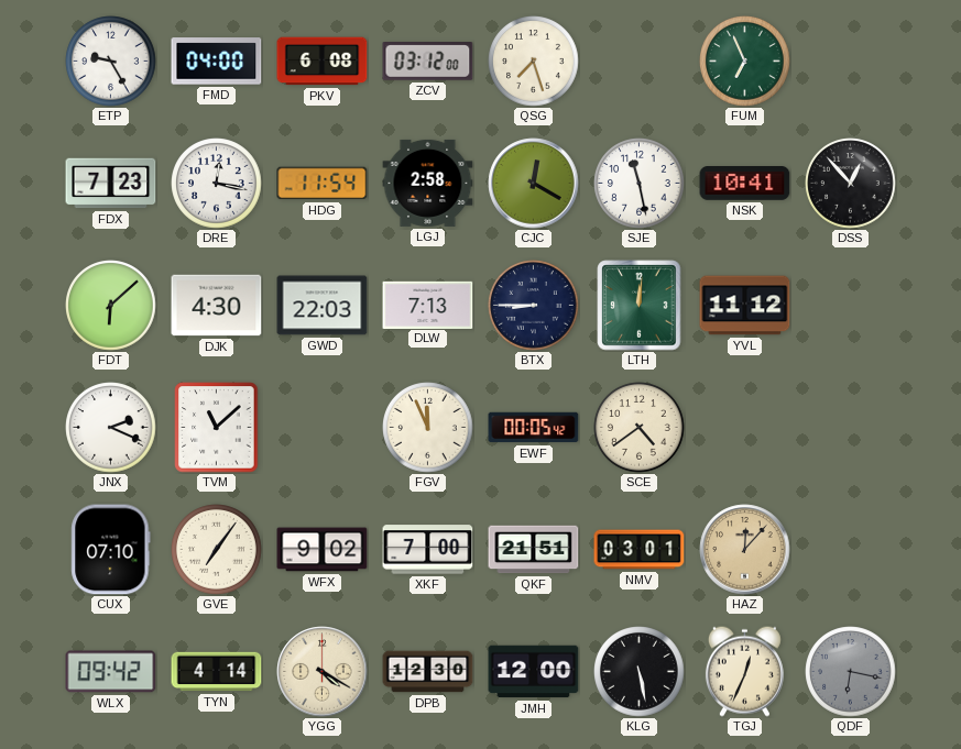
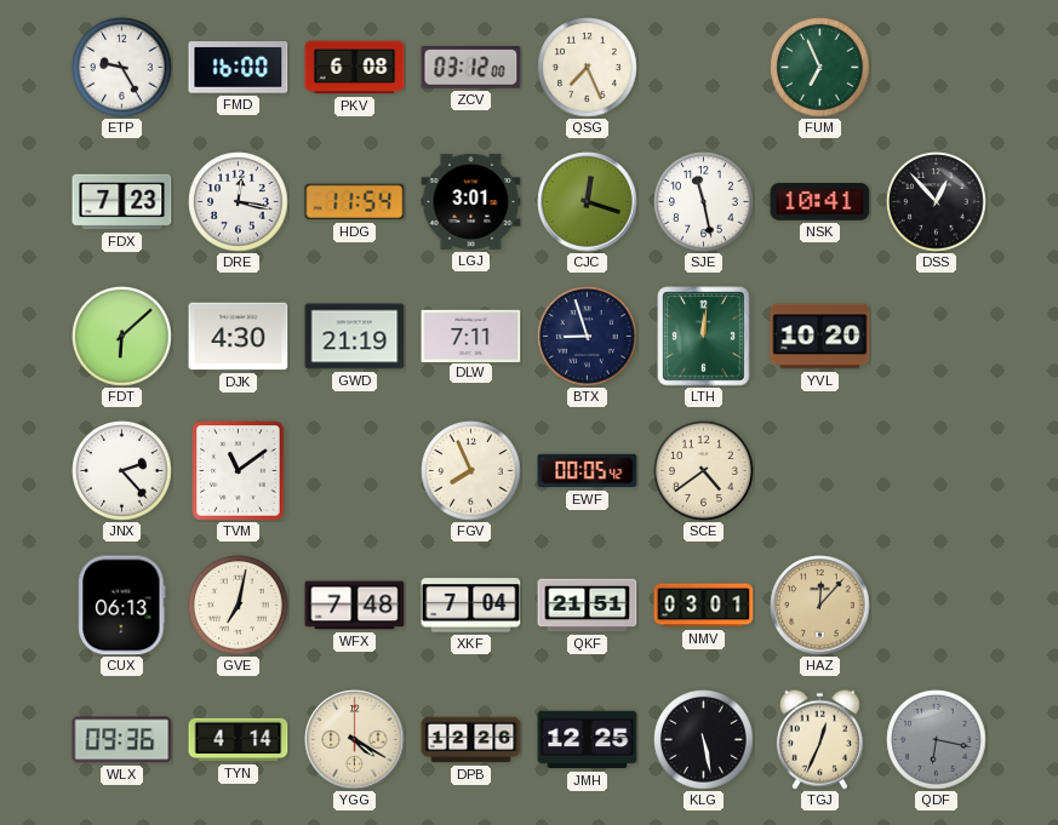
FMD: 04:00 -> 16:00
QSG: 7:27 -> 7:26
LGJ: 2:58 -> 3:01
CJC: 12:20 -> 12:18
GWD: 22:03 -> 21:19
DLW: 7:13 -> 7:11
BTX: 8:45 -> 8:57
YVL: 11:12 -> 10:20
JNX: 2:19 -> 2:23
TVM: 11:08 -> 11:09
FGV: 11:56 -> 7:56
CUX: 07:10 -> 06:13
GVE: 7:06 -> 7:02
WFX: 9:02 -> 7:48
XKF: 7:00 -> 7:04
WLX: 09:42 -> 09:36
DPB: 12:30 -> 12:26
JMH: 12:00 -> 12:25
